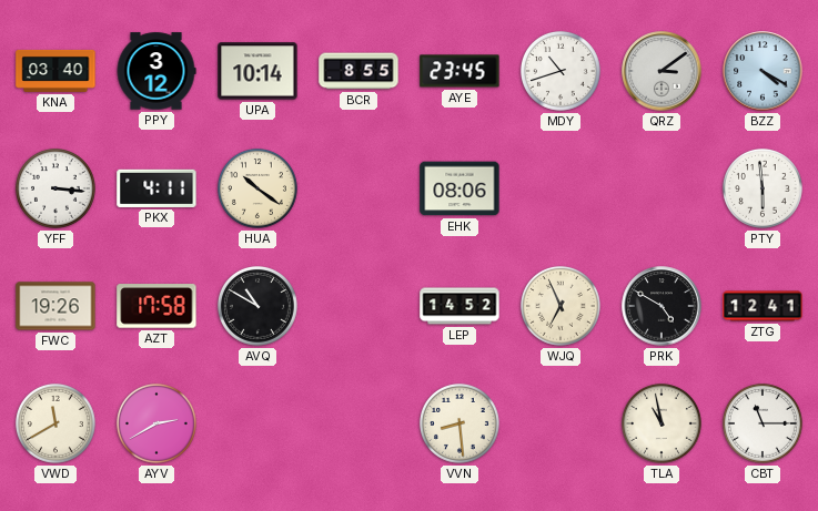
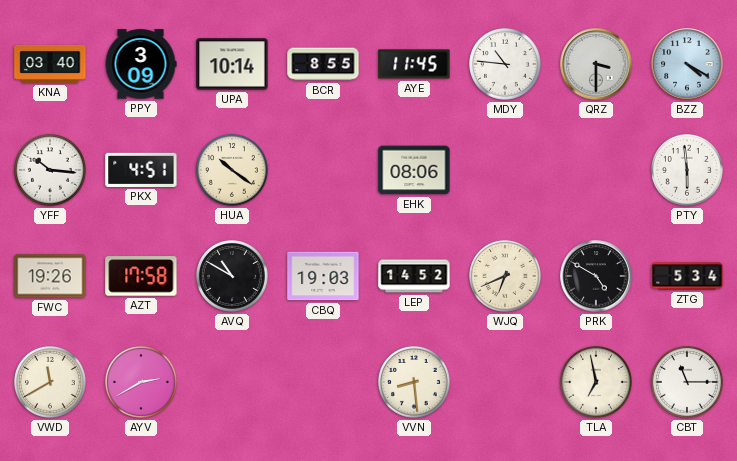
PPY: 3:12 -> 3:09
AYE: 23:45 -> 11:45
MDY: 10:42 -> 10:46
QRZ: 3:09 -> 3:30
YFF: 3:16 -> 10:16
PKX: 4:11 -> 4:51
CBQ: none -> 19:03
WJQ: 6:56 -> 6:41
ZTG: 12:41 -> 5:34
TLA: 10:58 -> 6:58
